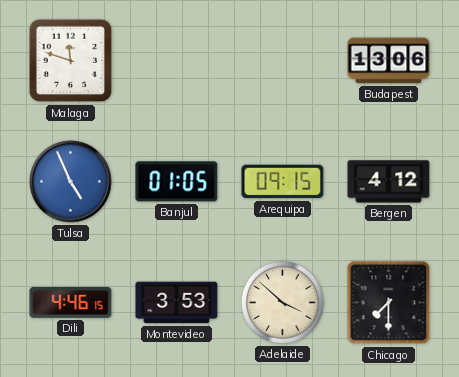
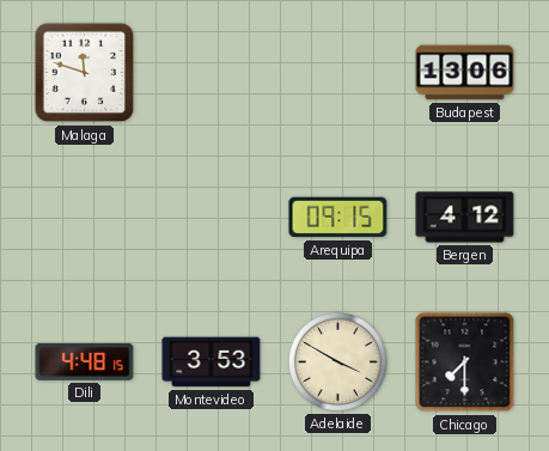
Tulsa: 4:56 -> none
Banjul: 01:05 -> none
Dili: 4:46 -> 4:48
Adelaide: 3:52 -> 3:50
